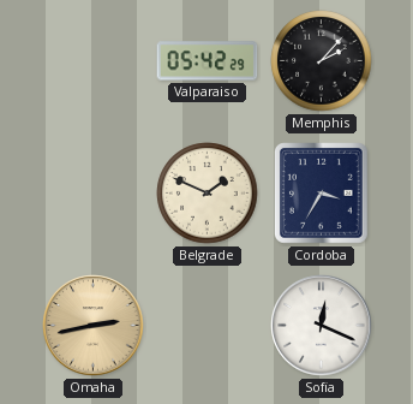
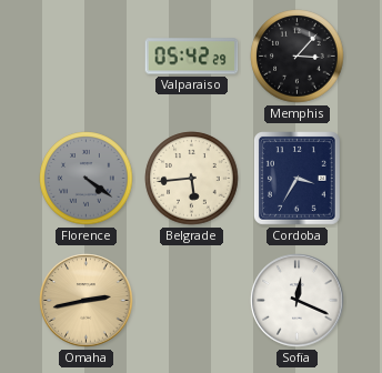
Memphis: 2:07 -> 3:07
Florence: none -> 4:21
Belgrade: 1:49 -> 5:44
